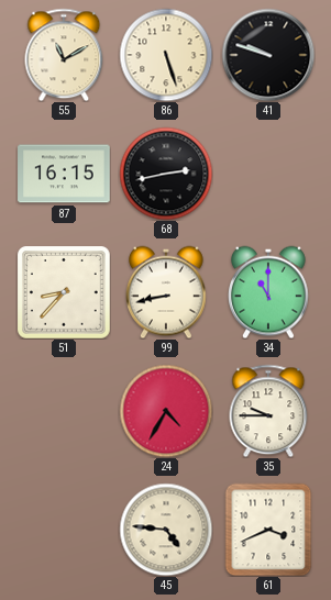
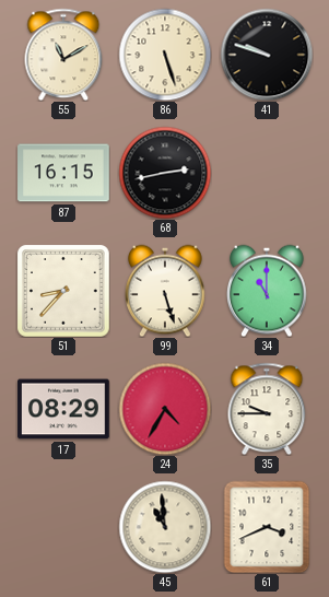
99: 8:43 -> 5:27
17: none -> 08:29
45: 4:46 -> 10:59
